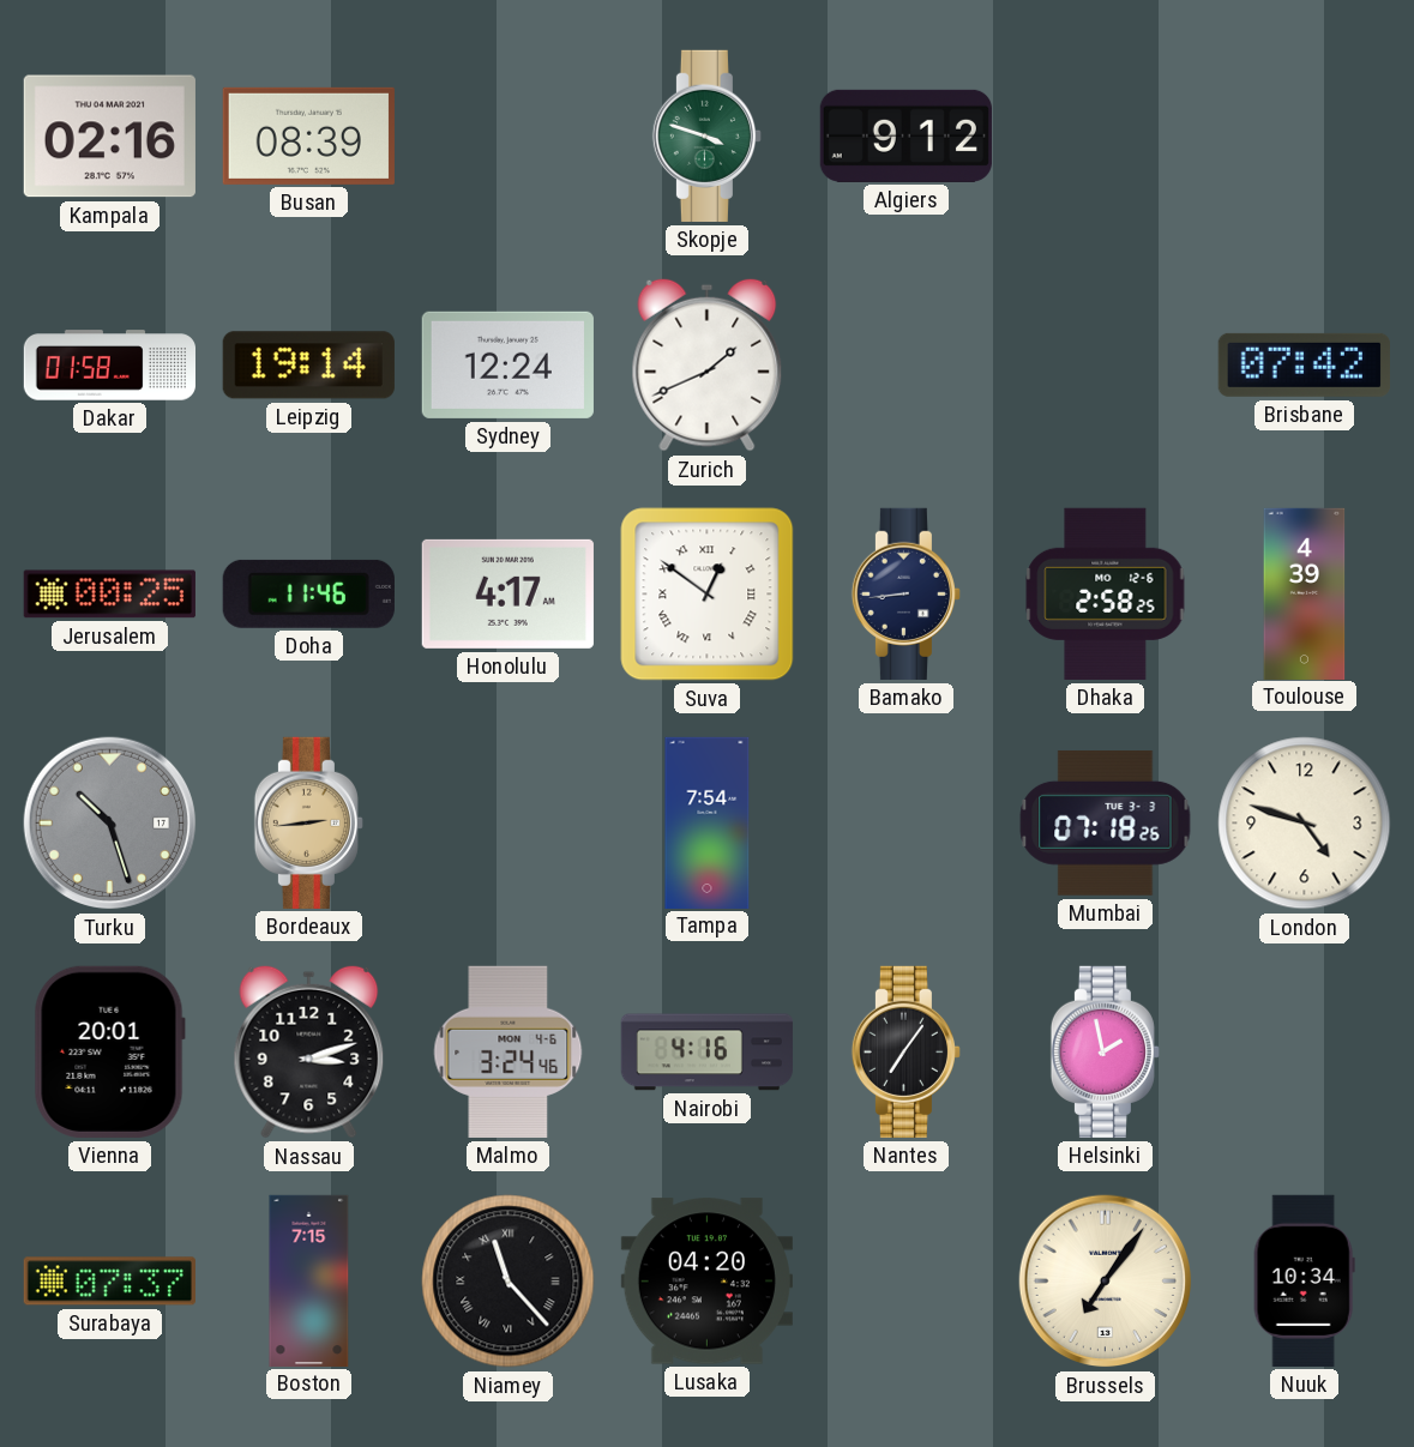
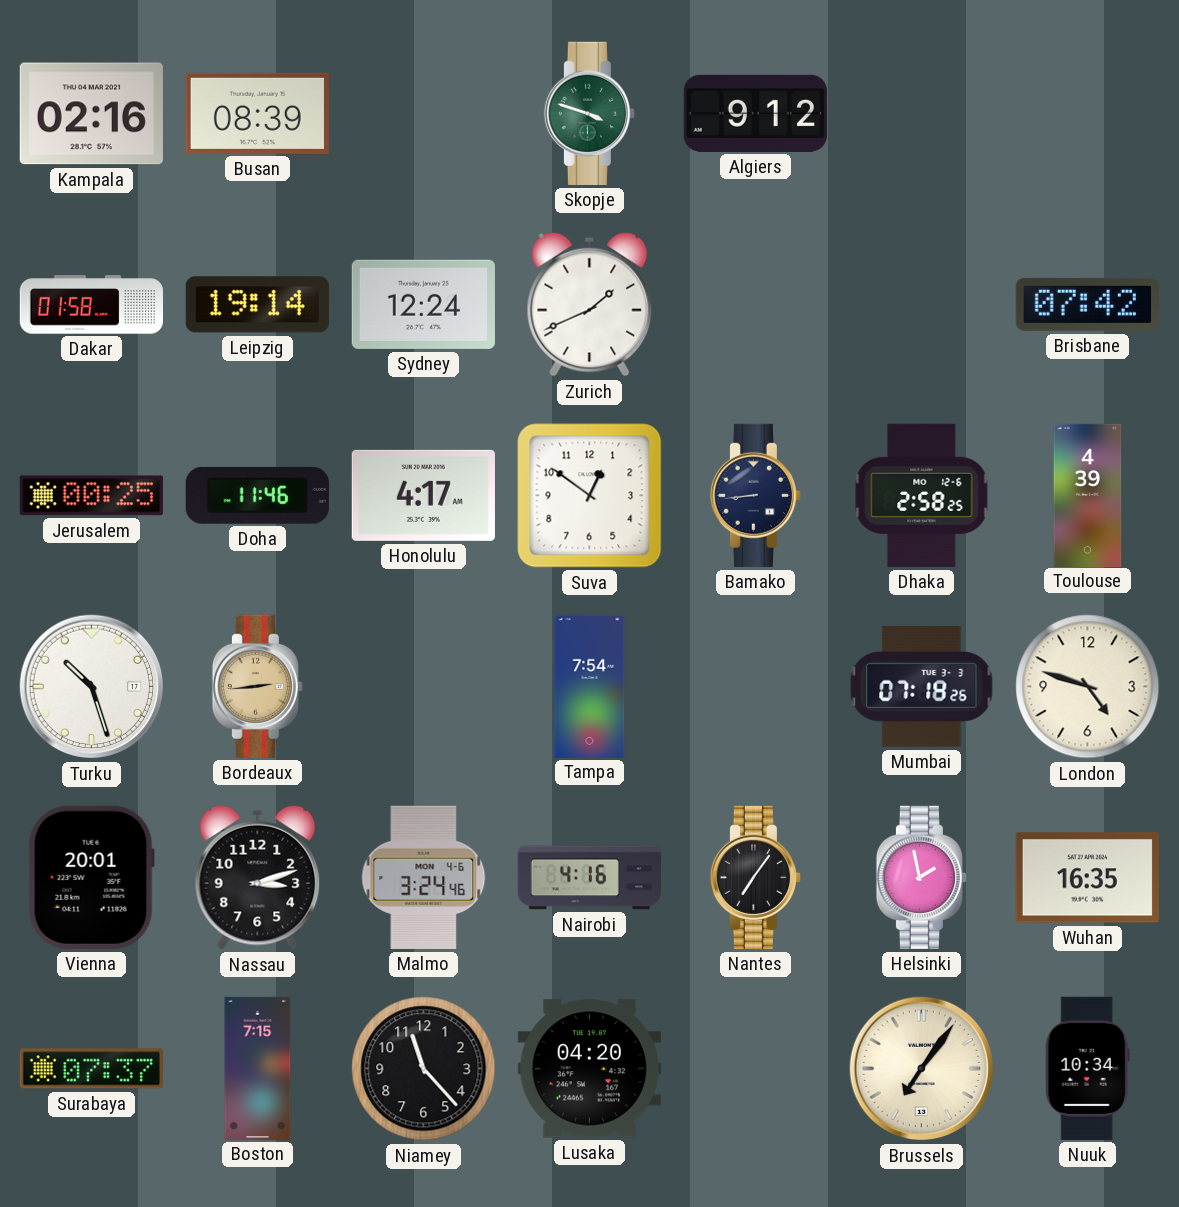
Suva numerals: Roman -> Arabic
Turku dial: grey -> white
Wuhan: none -> 16:35
Niamey numerals: Roman -> Arabic
